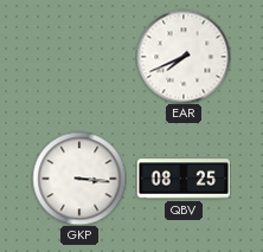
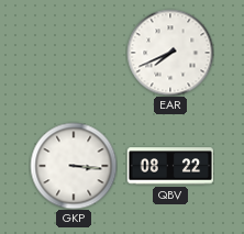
QBV: 08:25 -> 08:22
